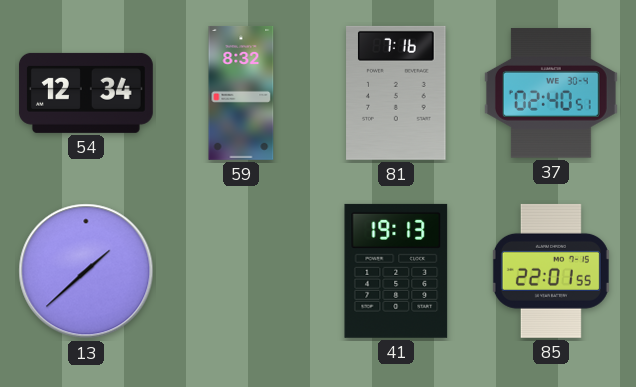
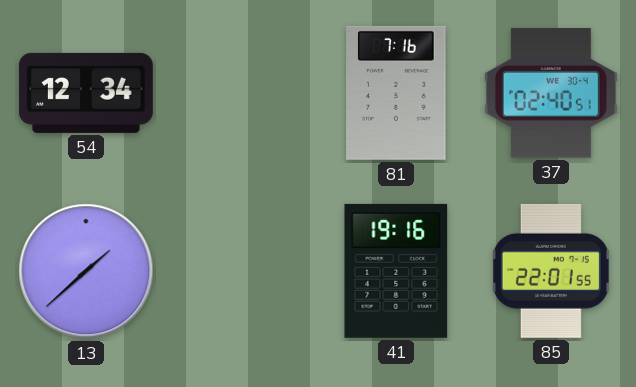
59: 8:32 -> none
41: 19:13 -> 19:16
